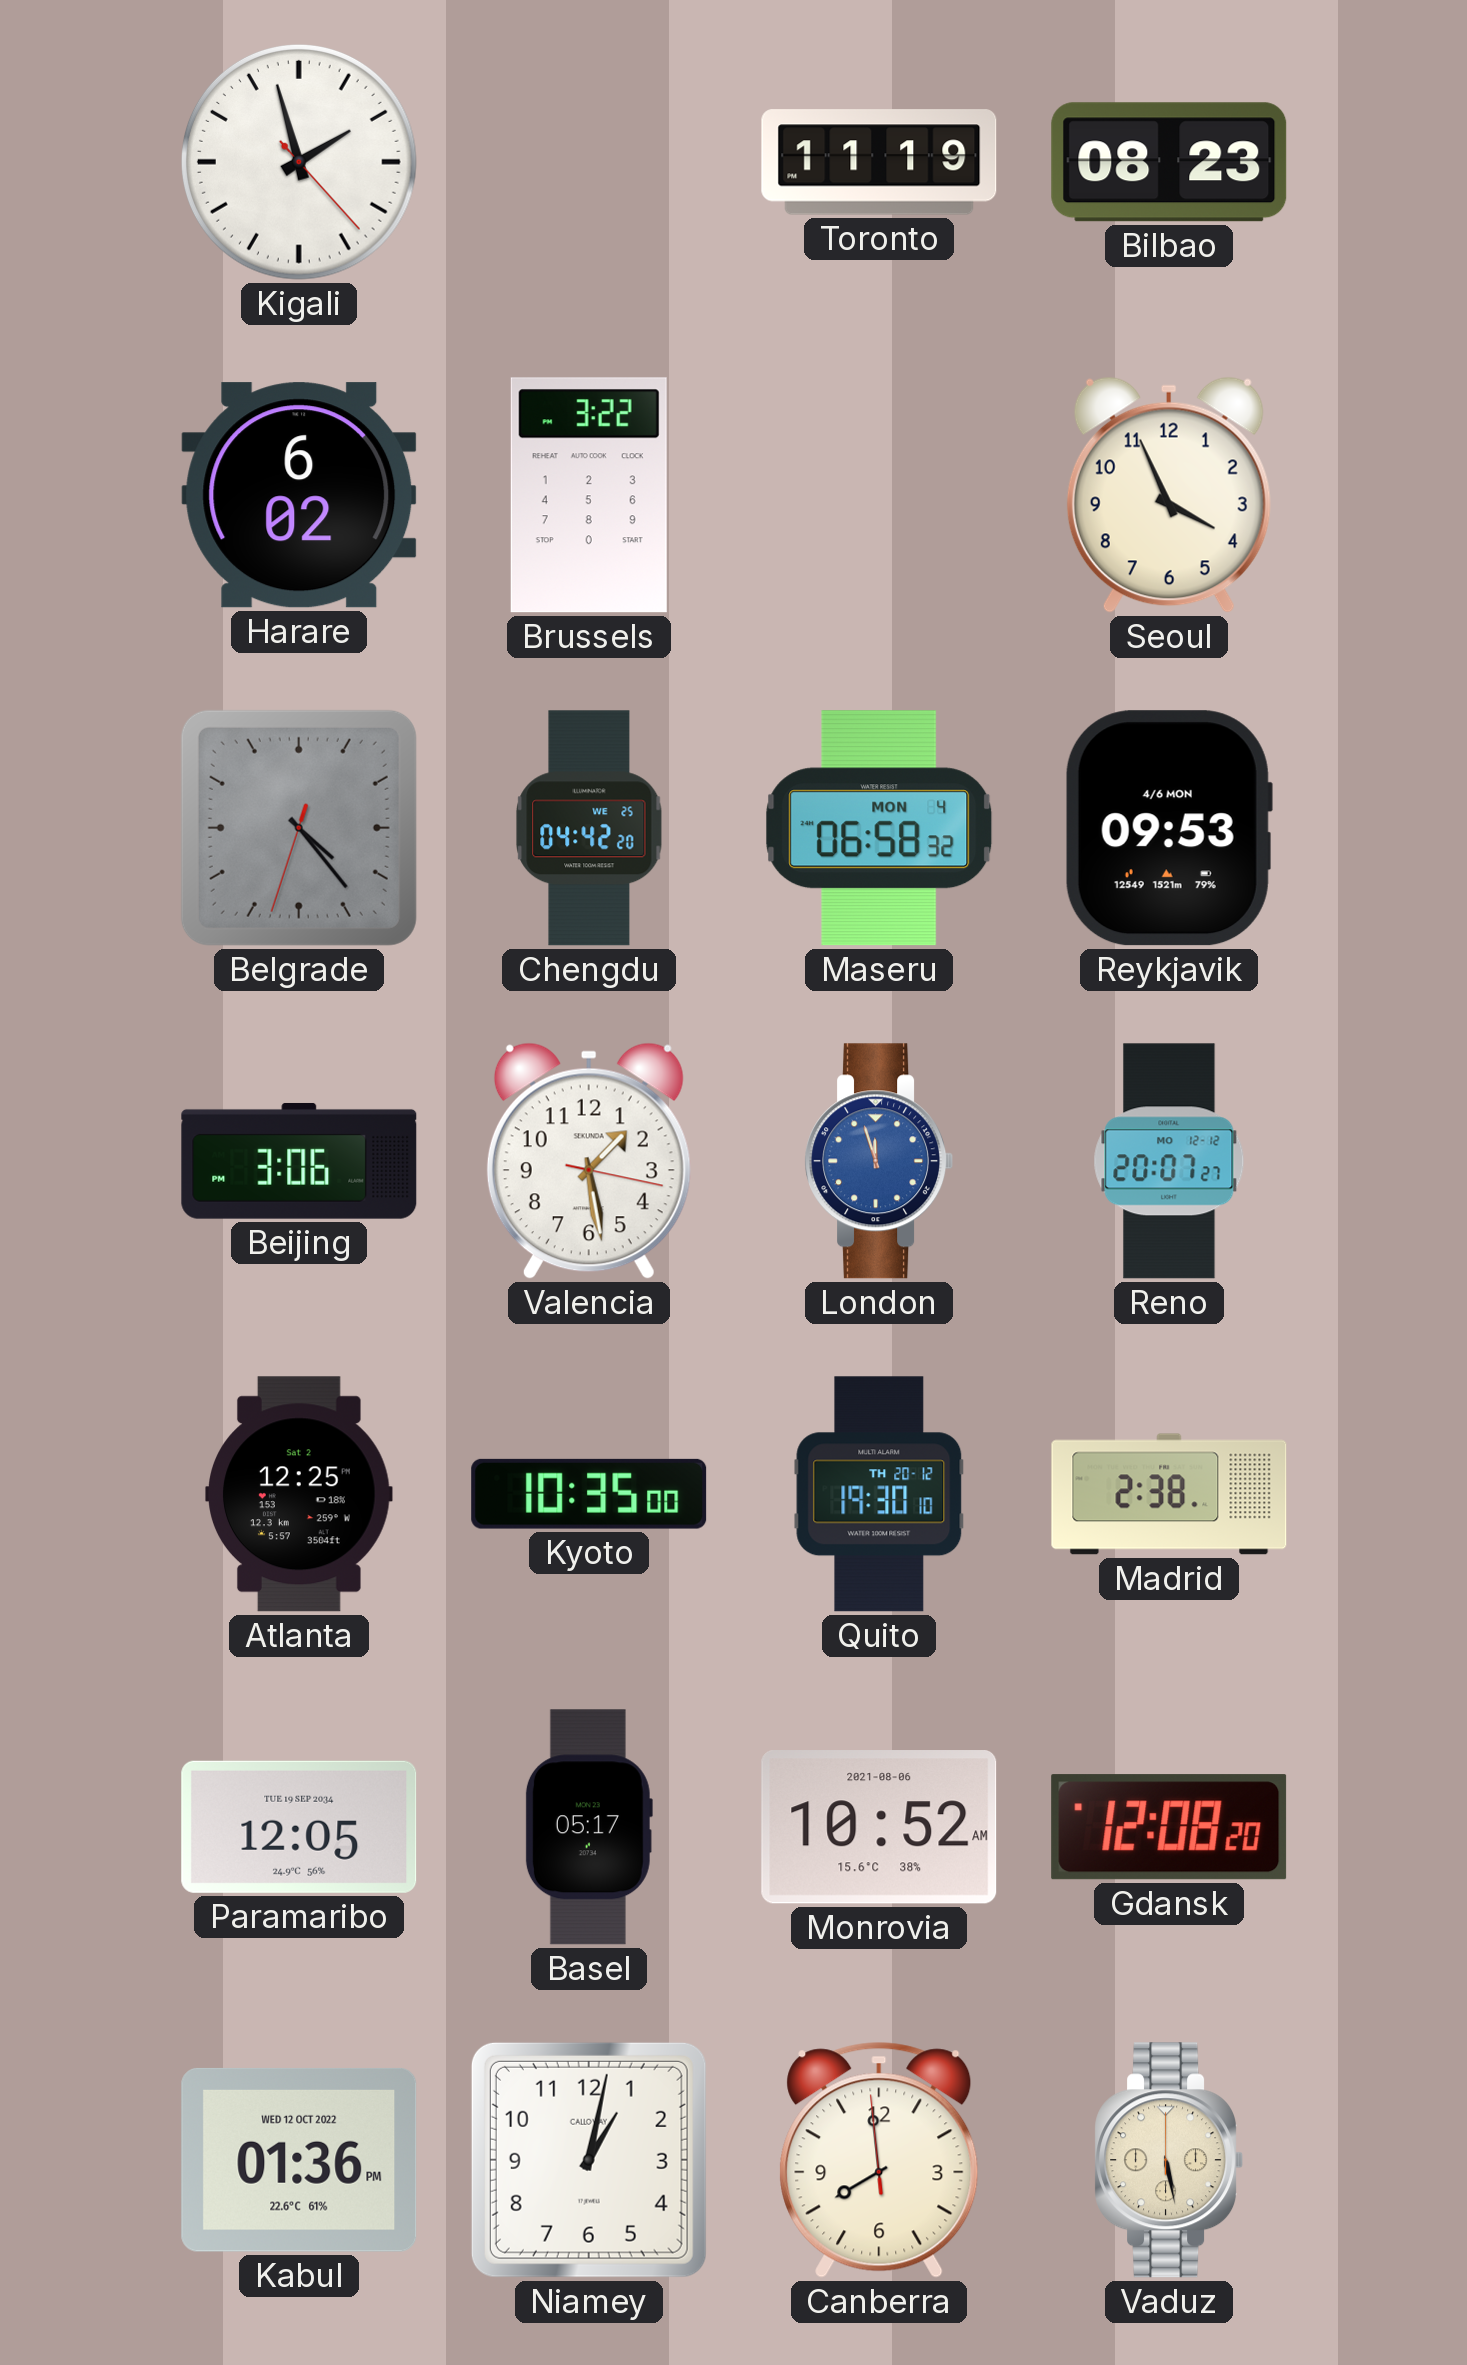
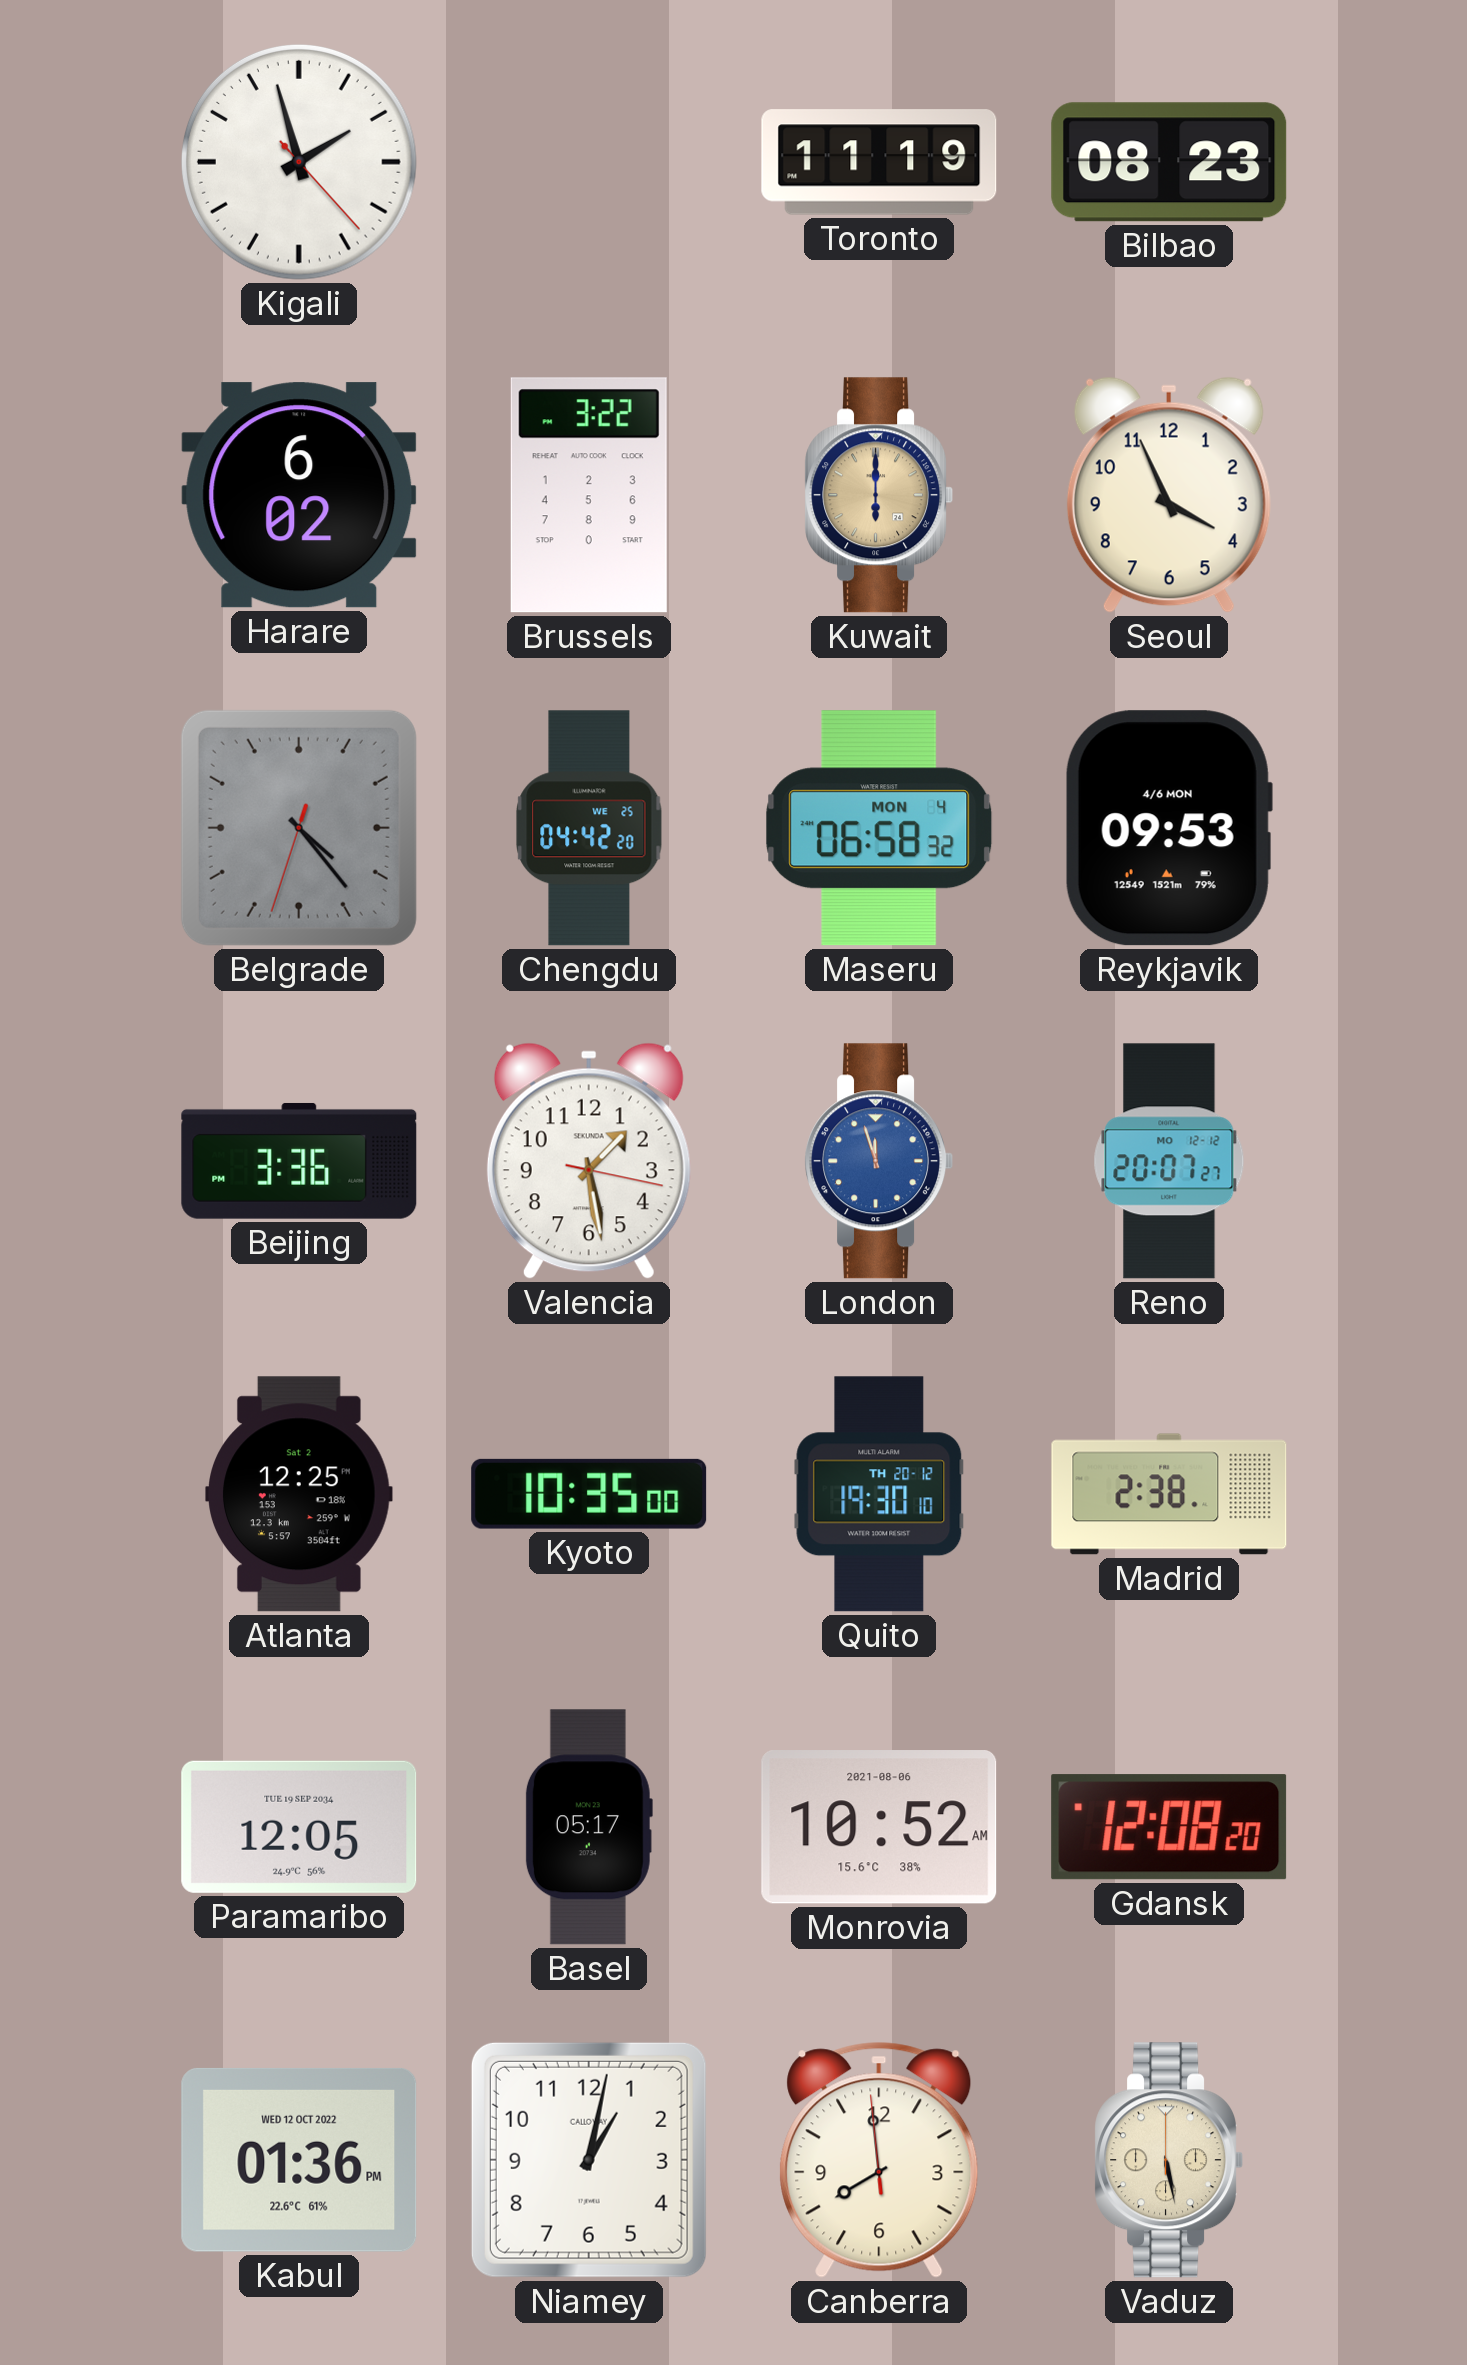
Kuwait: none -> 6:00
Beijing: 3:06 -> 3:36
